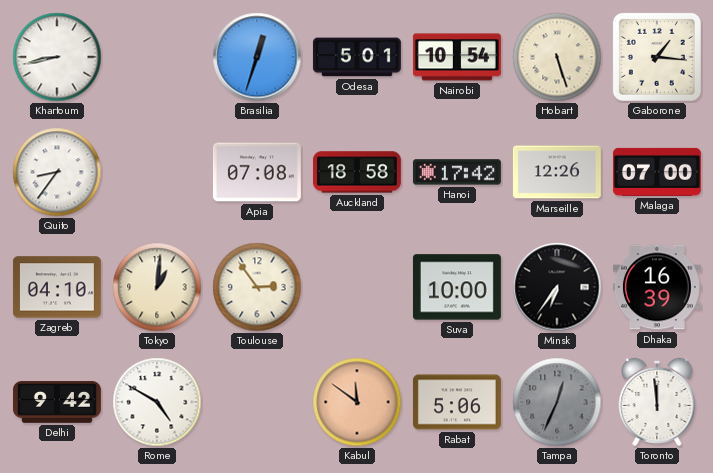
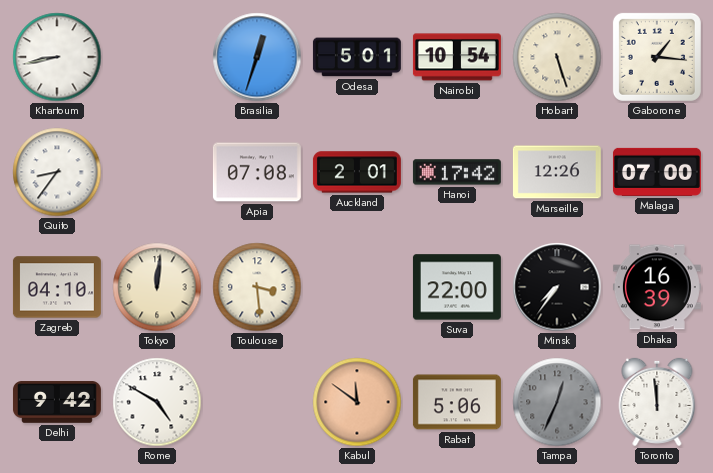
Auckland: 18:58 -> 2:01
Tokyo: 1:01 -> 12:01
Toulouse: 2:54 -> 3:29
Suva: 10:00 -> 22:00
Minsk: 6:36 -> 7:36
